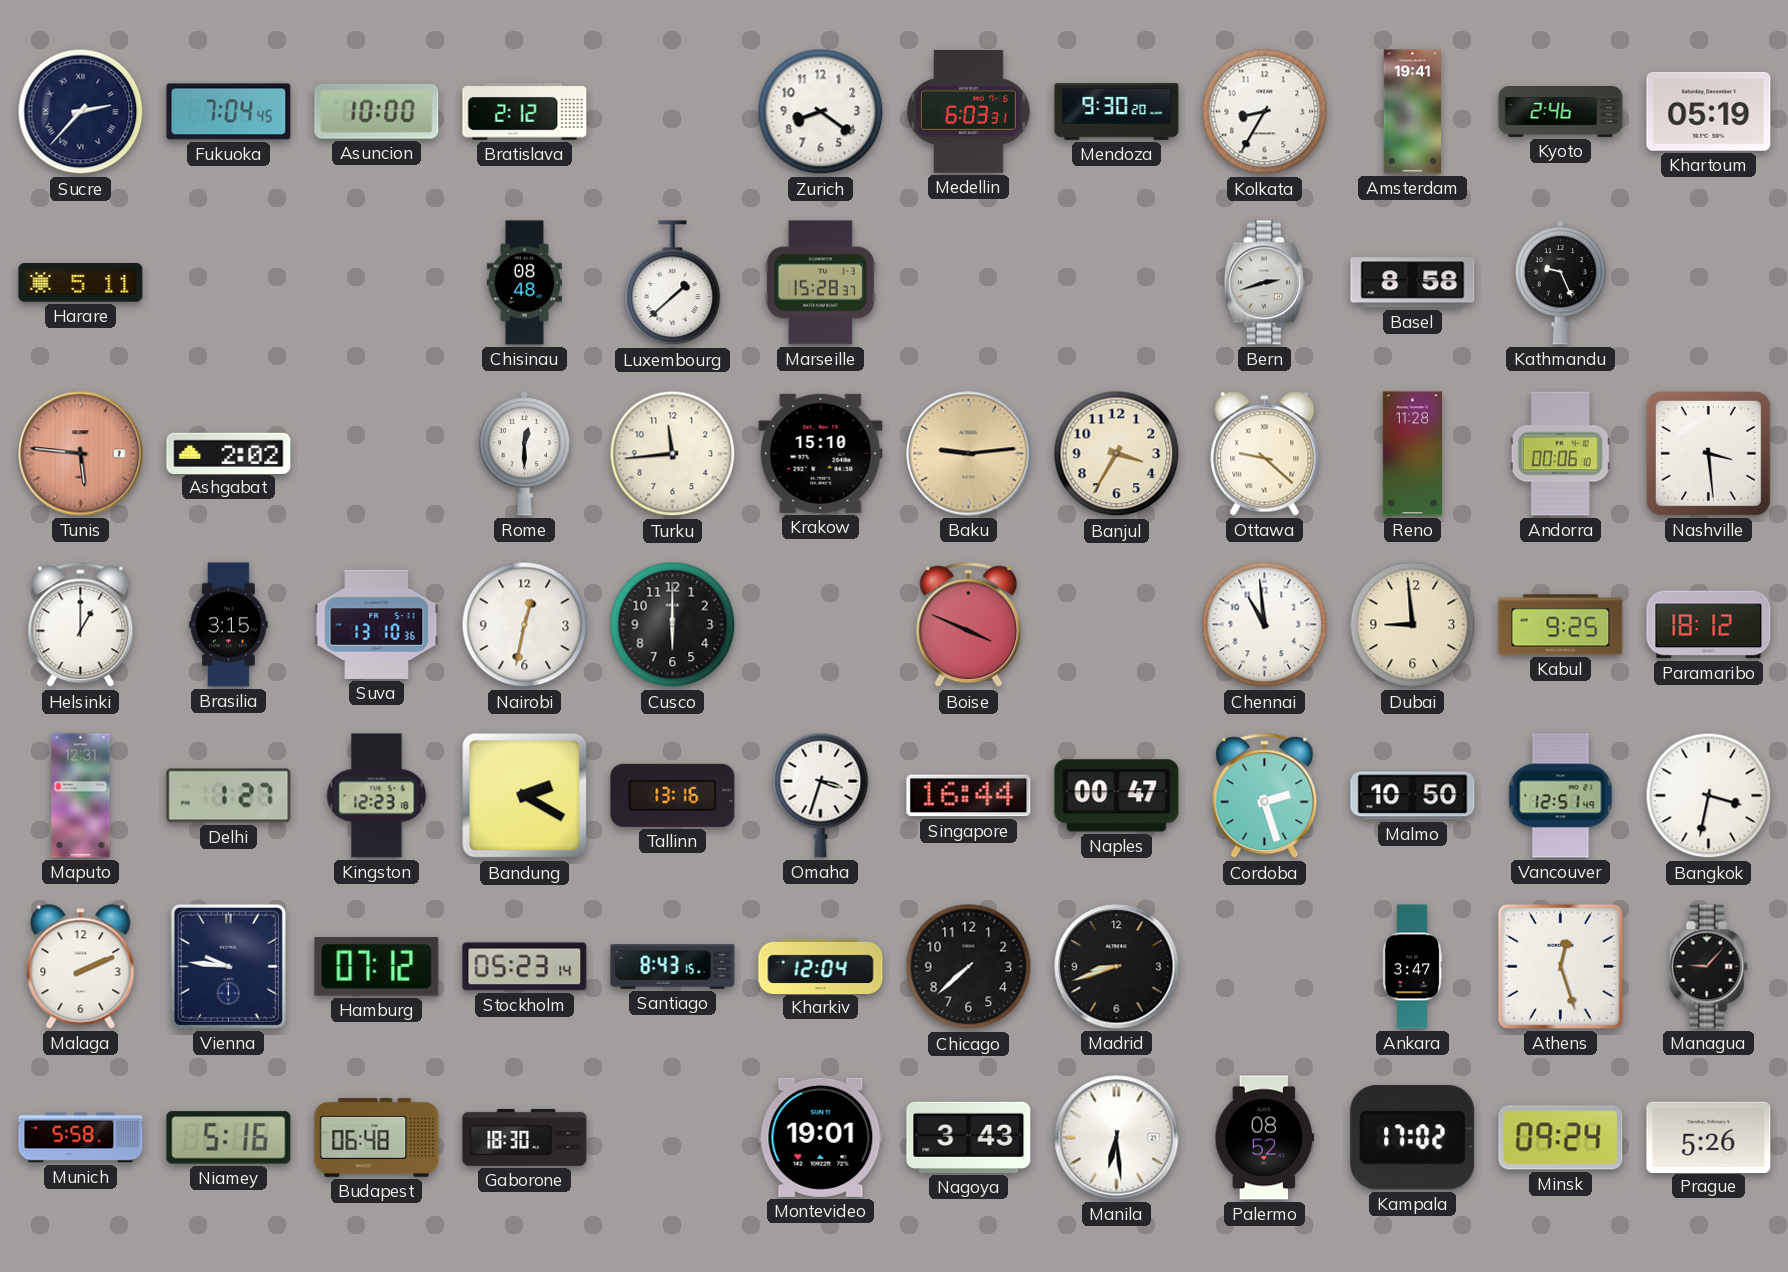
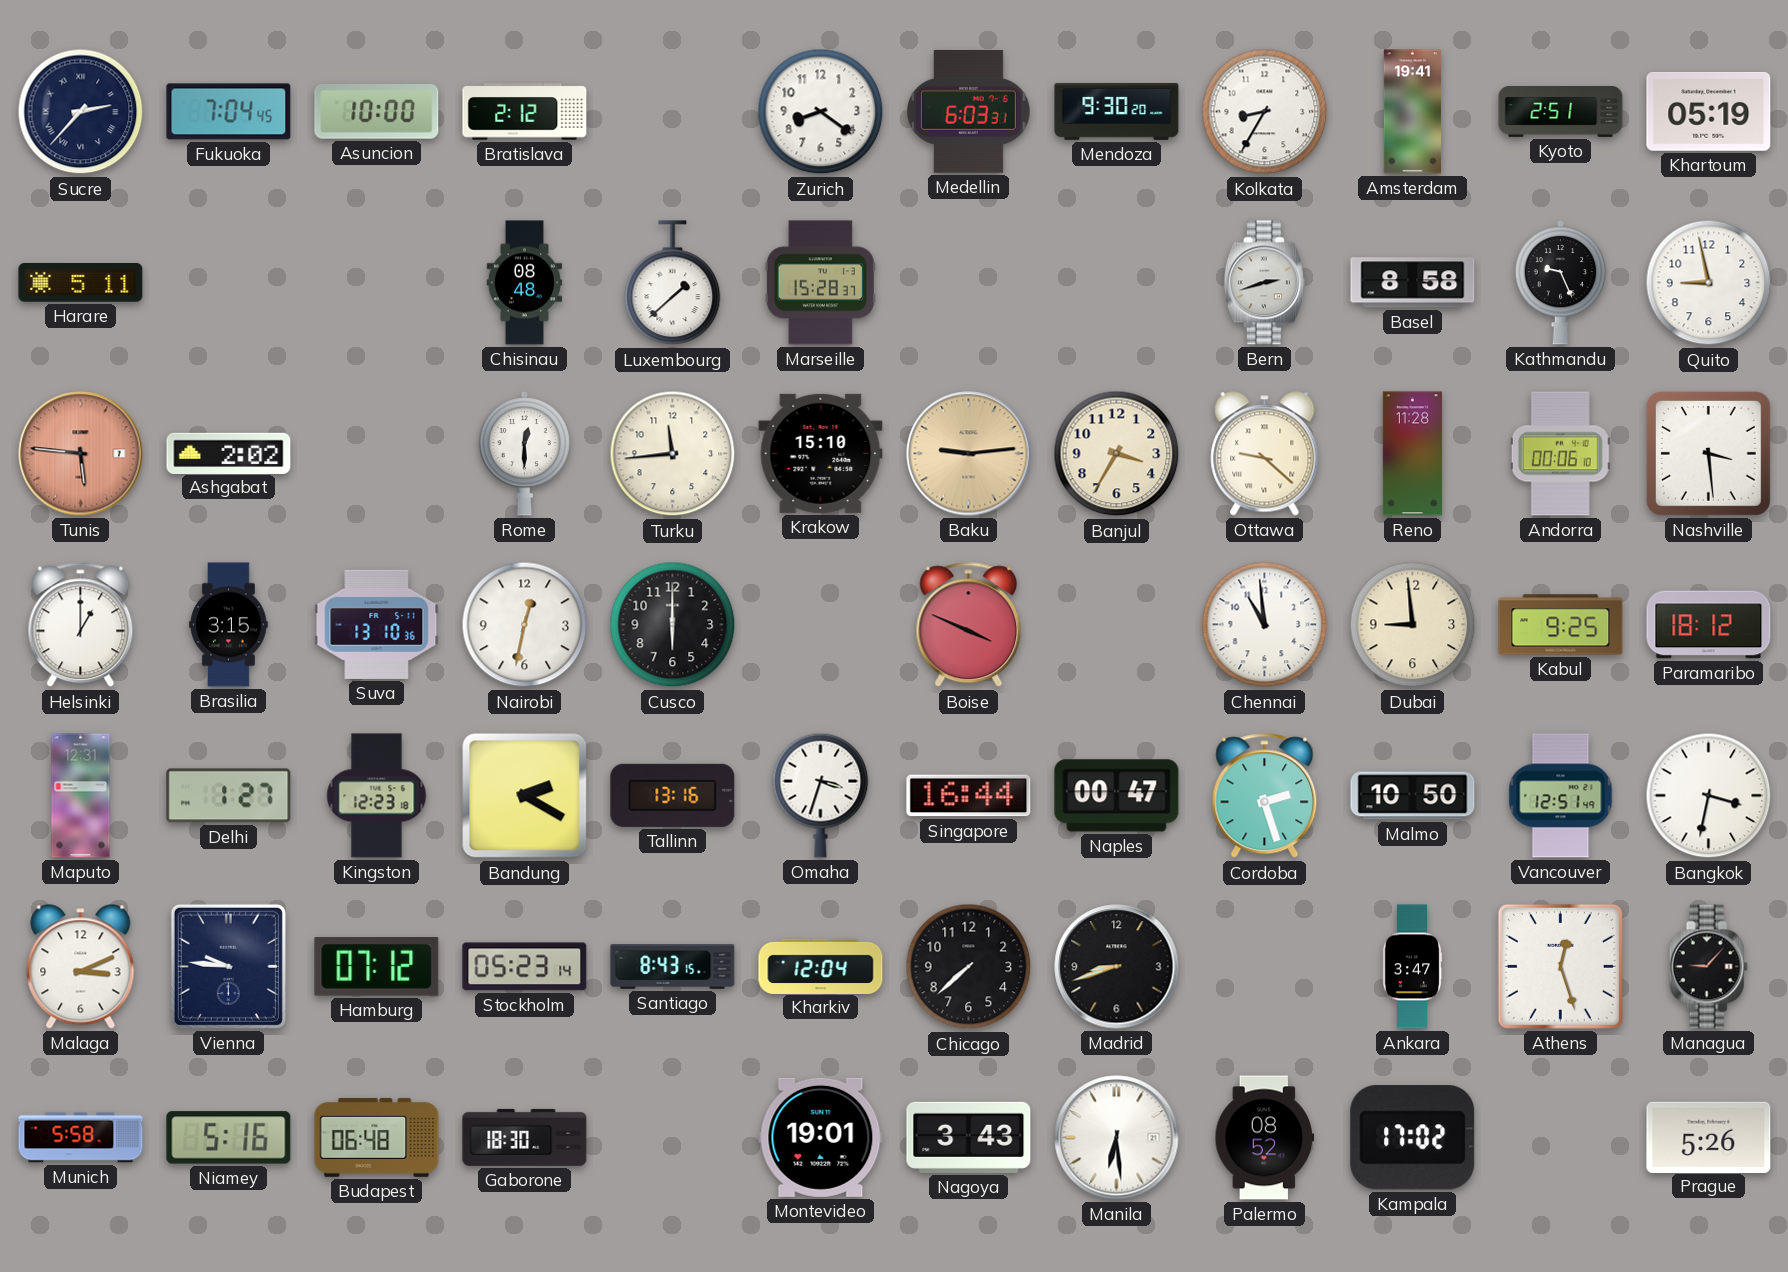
Kyoto: 2:46 -> 2:51
Quito: none -> 8:58
Malaga: 2:11 -> 3:11
Minsk: 09:24 -> none
